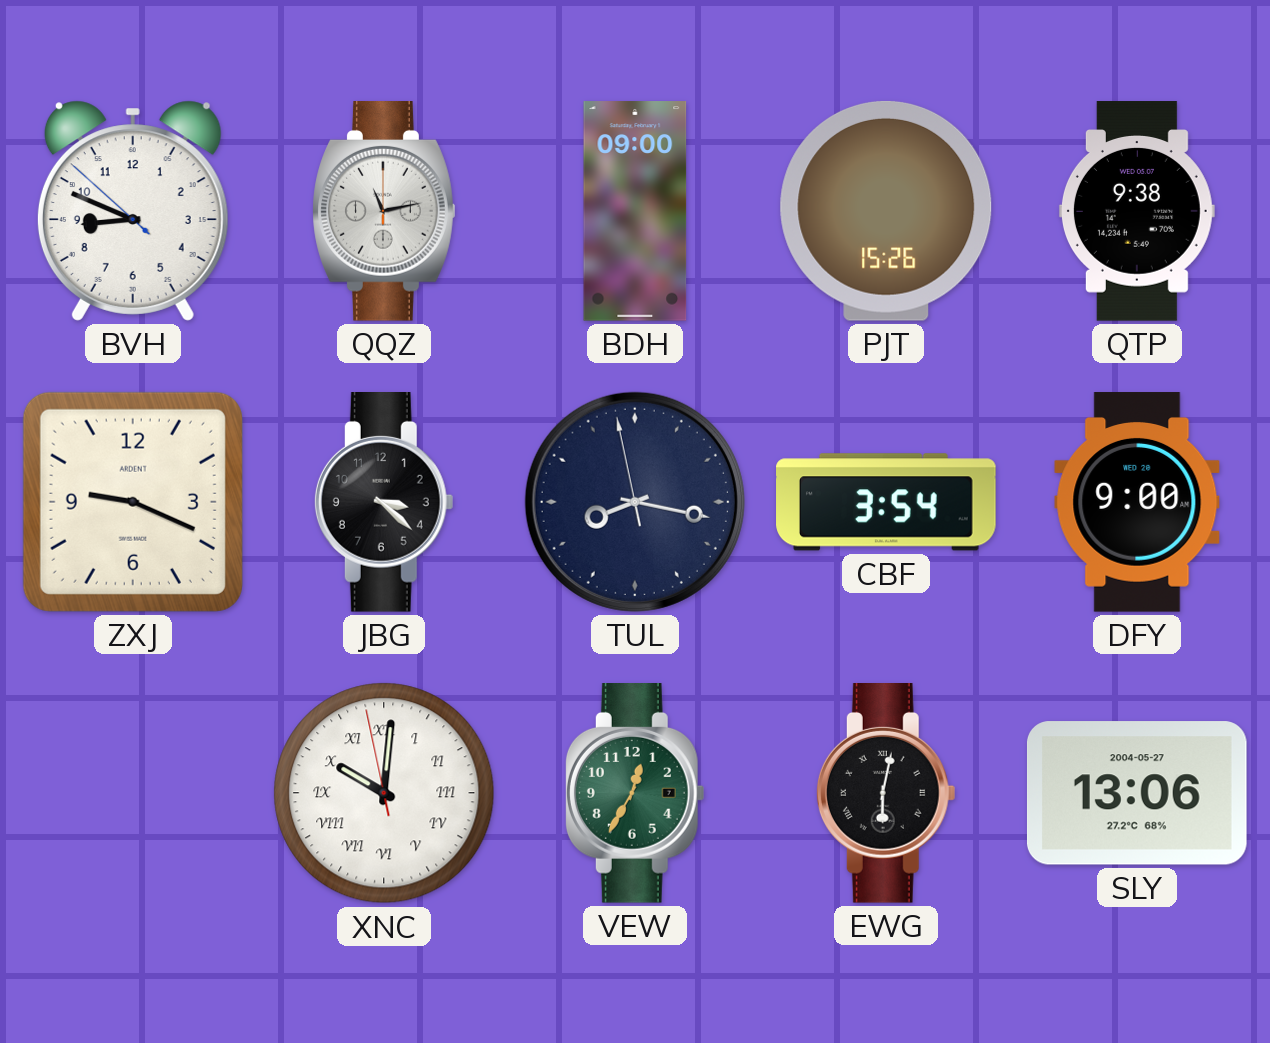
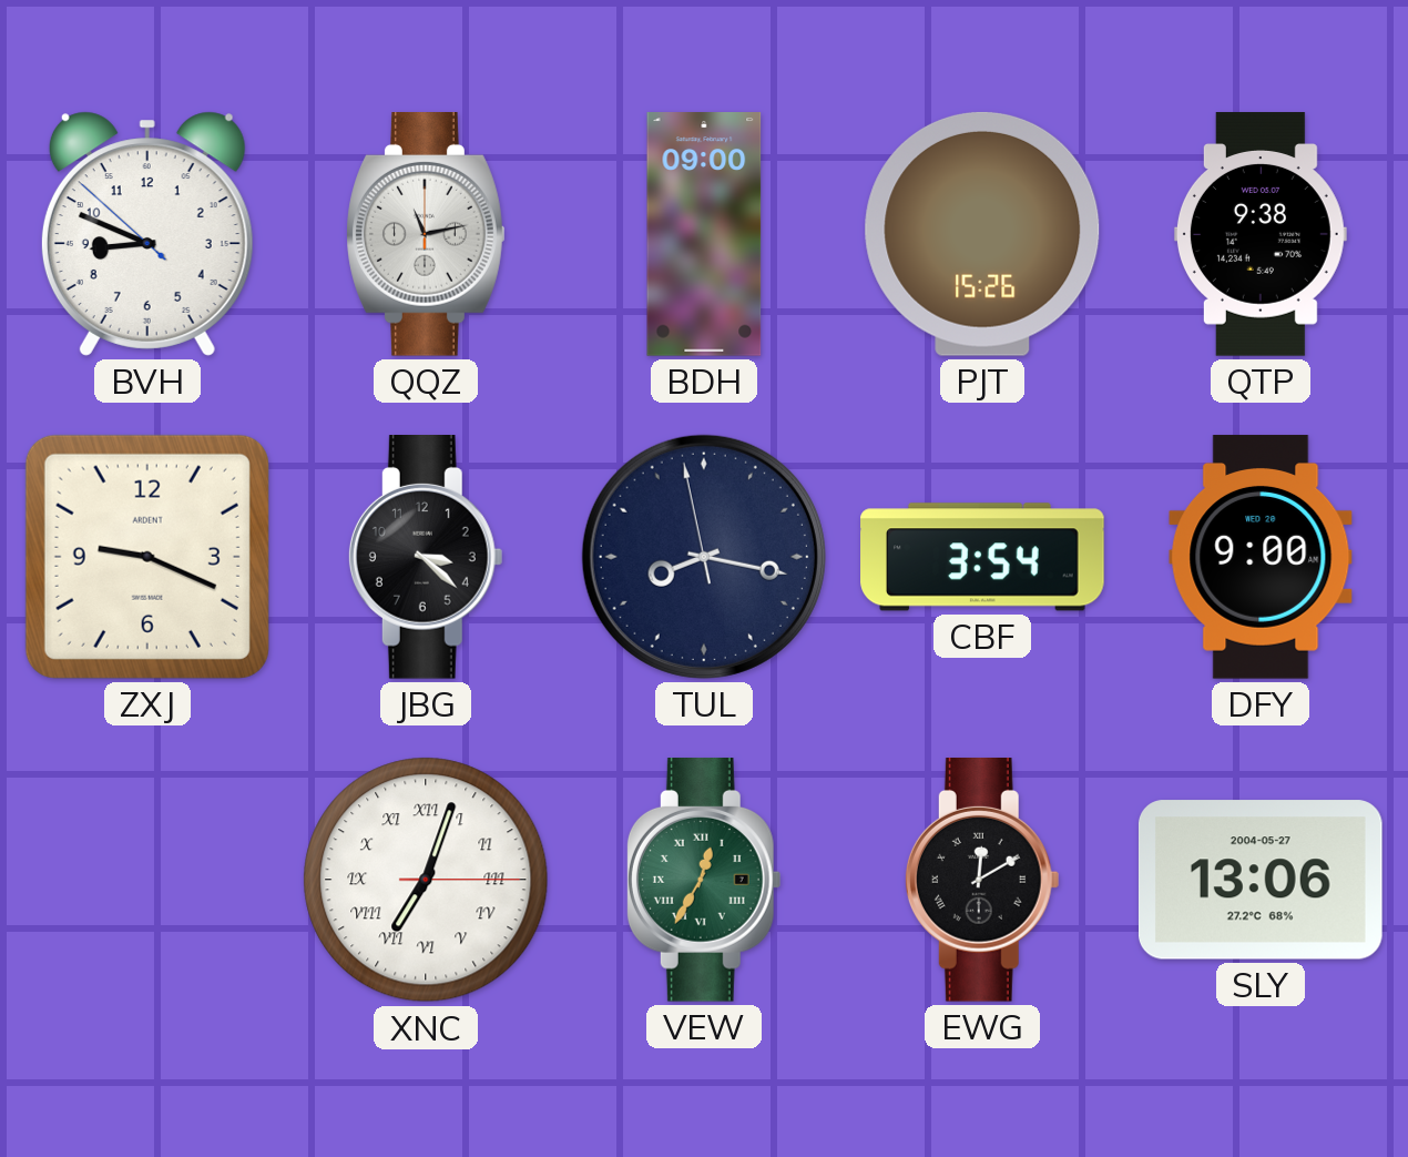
XNC: 10:00 -> 7:03
VEW numerals: Arabic -> Roman
EWG: 6:02 -> 12:10
